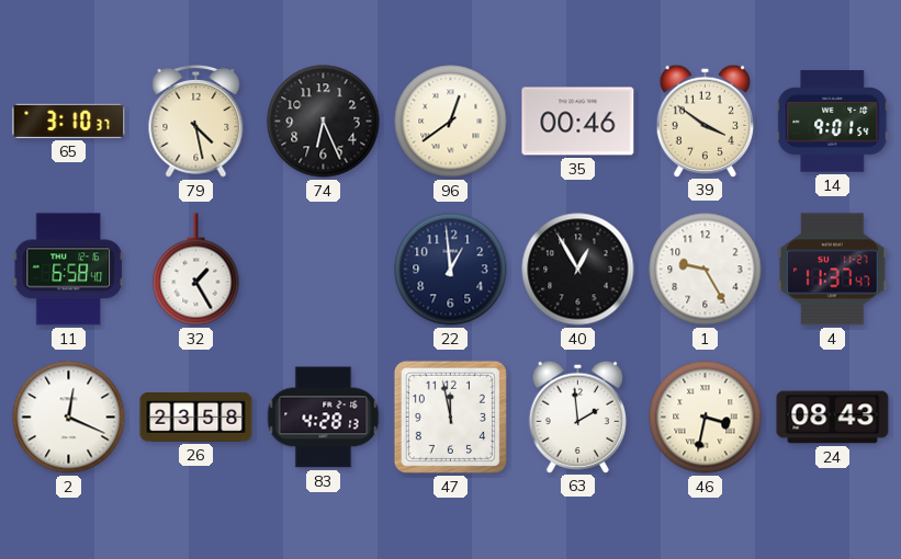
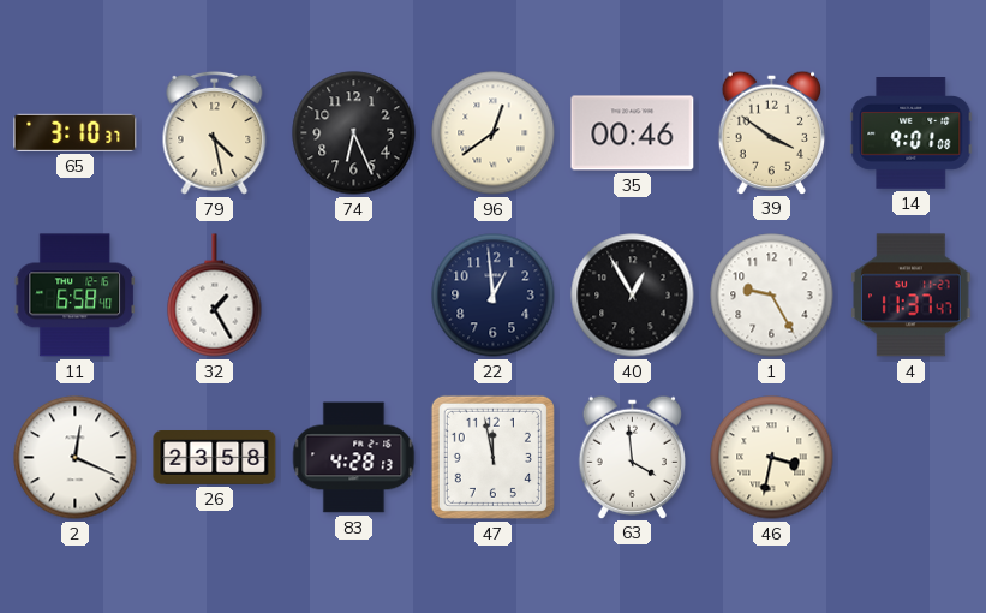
14: 9:01:54 -> 9:01:08
63: 1:59 -> 3:59
24: 08:43 -> none
